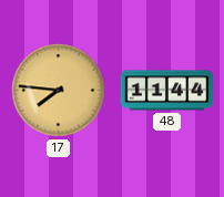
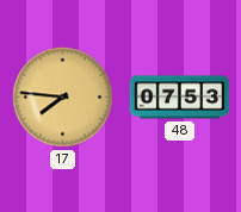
48: 11:44 -> 07:53
